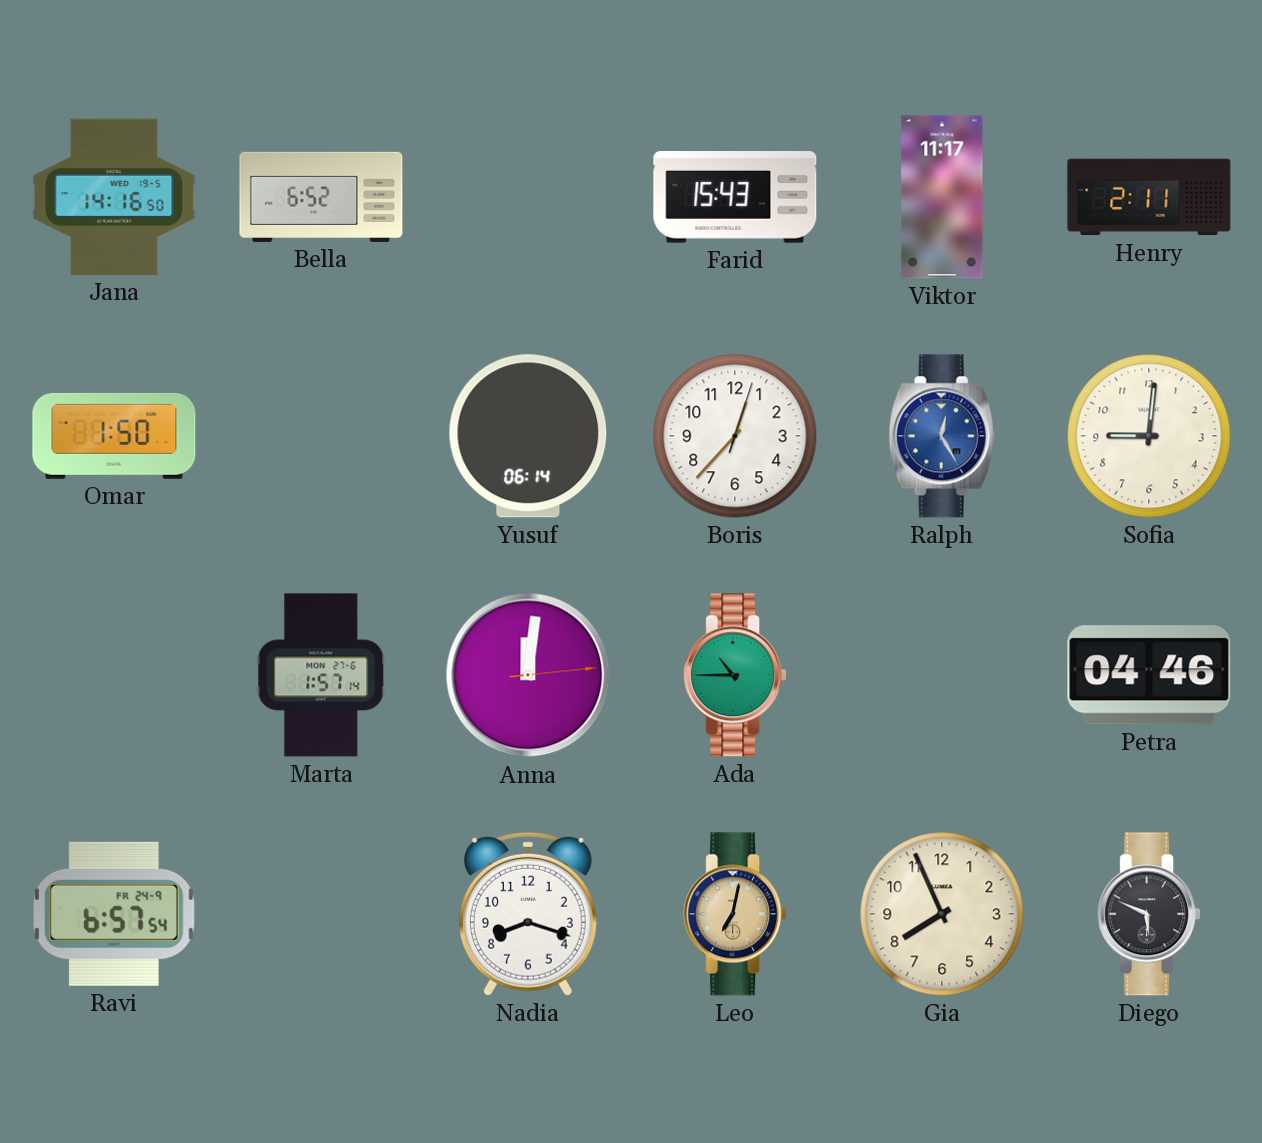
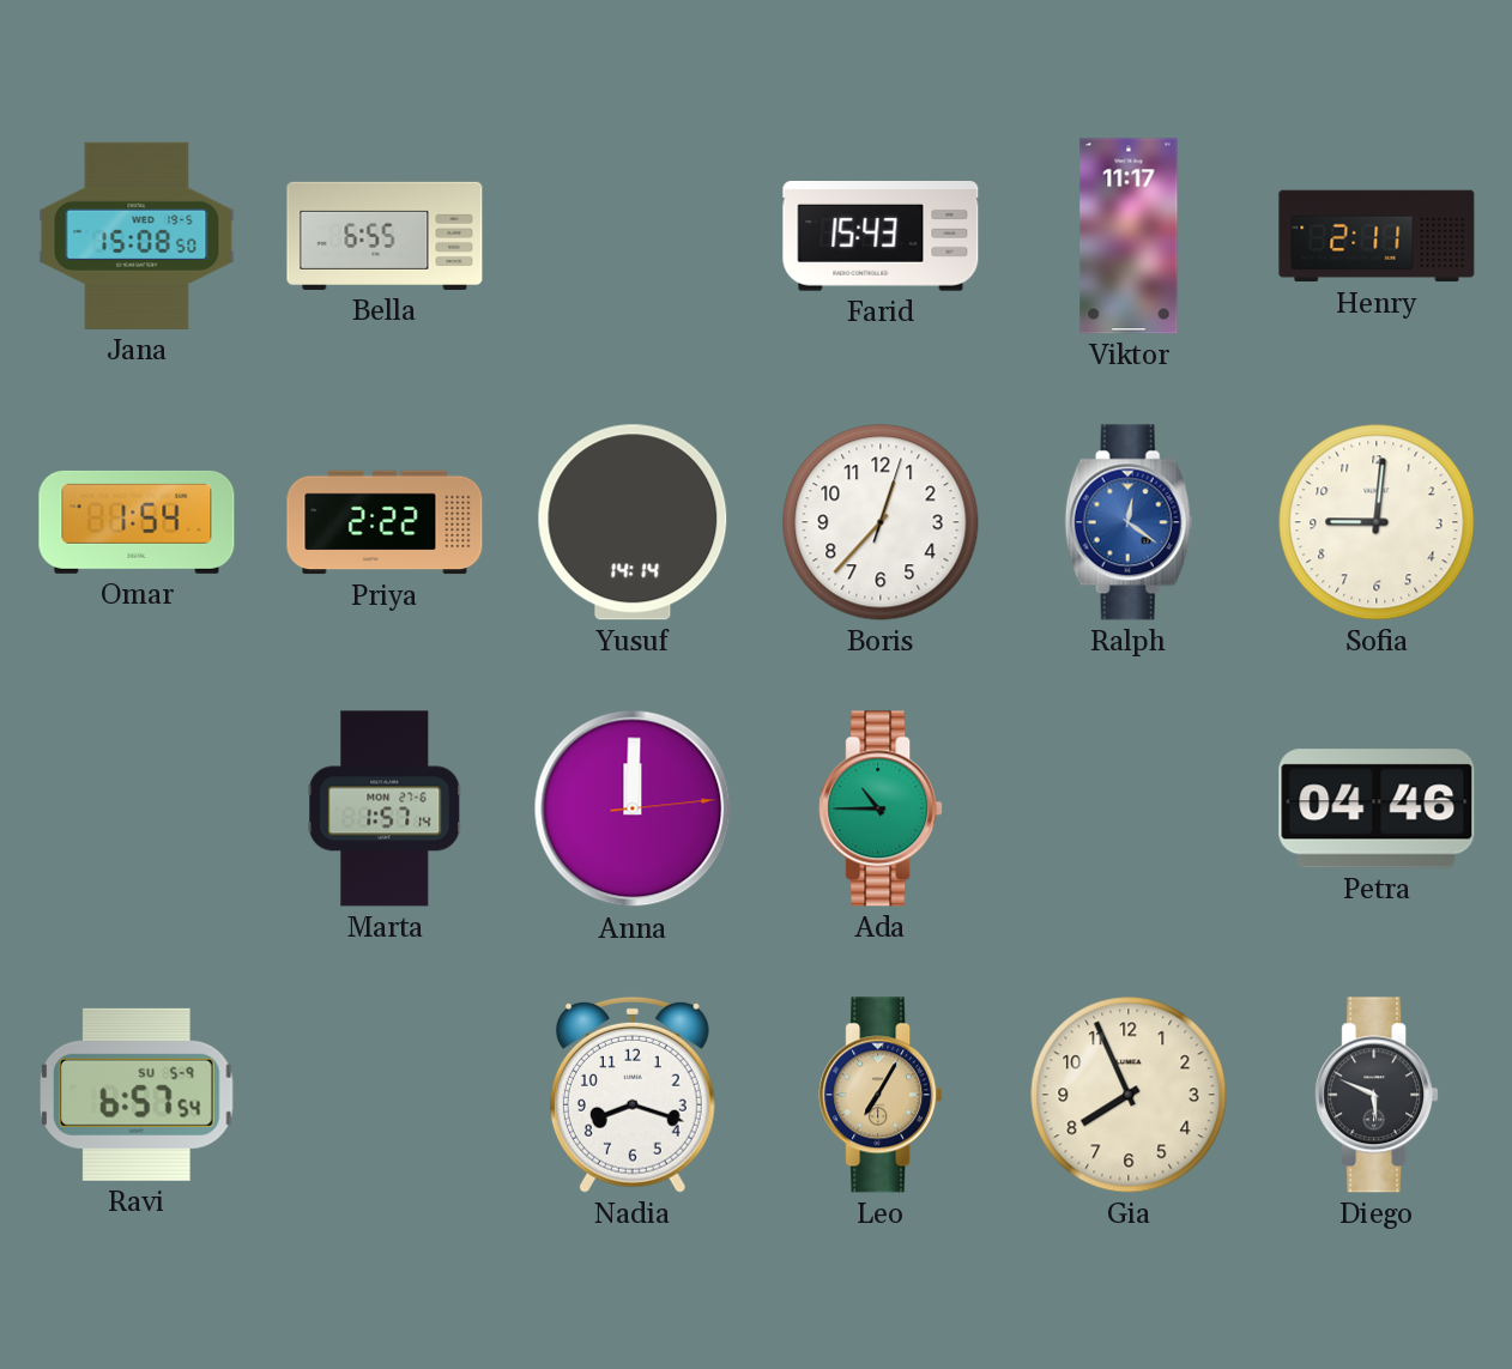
Jana: 14:16 -> 15:08
Bella: 6:52 -> 6:55
Omar: 1:50 -> 1:54
Priya: none -> 2:22
Yusuf: 06:14 -> 14:14
Ralph: 12:25 -> 12:21
Anna: 12:01 -> 12:00
Ravi date: FR 24-9 -> SU 5-9
Leo: 7:02 -> 7:05
